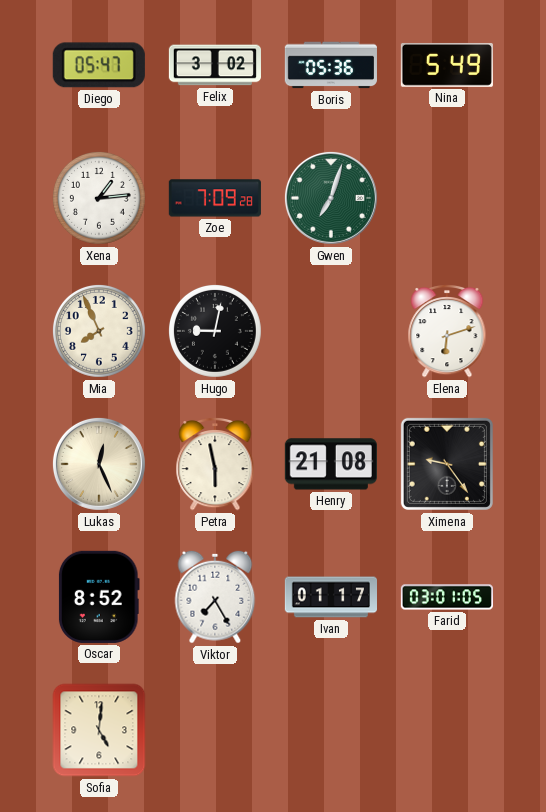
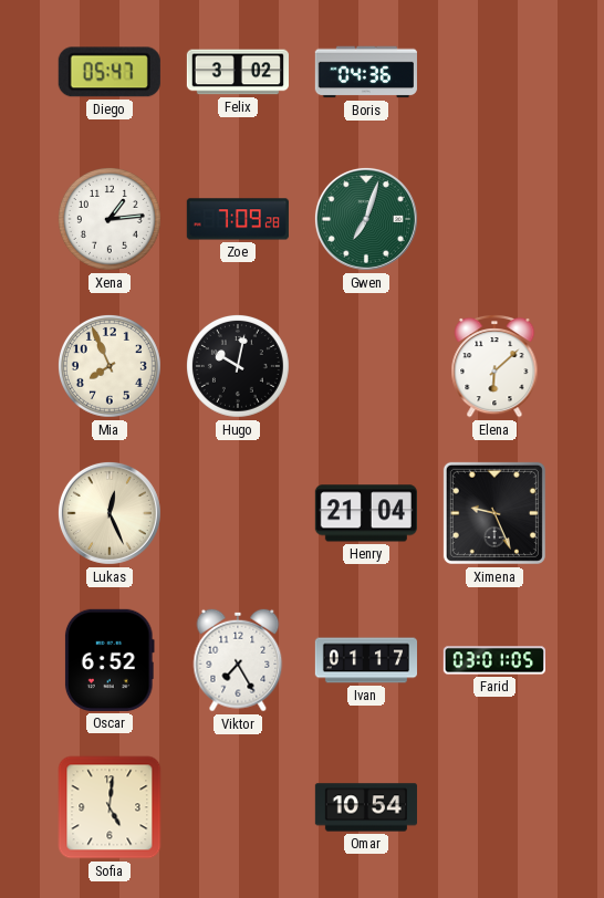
Boris: 05:36 -> 04:36
Nina: 5:49 -> none
Hugo: 9:02 -> 10:02
Elena: 6:12 -> 6:08
Petra: 5:58 -> none
Henry: 21:08 -> 21:04
Ximena: 9:24 -> 9:26
Oscar: 8:52 -> 6:52
Omar: none -> 10:54
